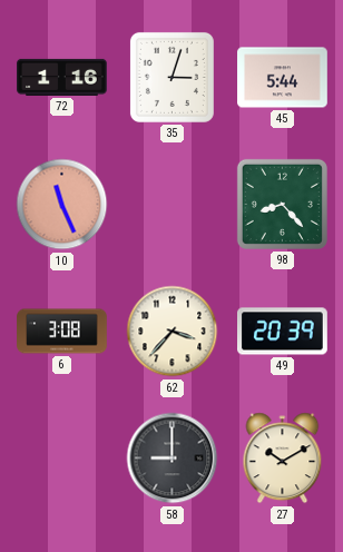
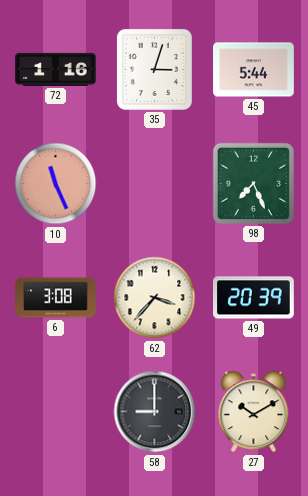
98: 8:23 -> 7:26
